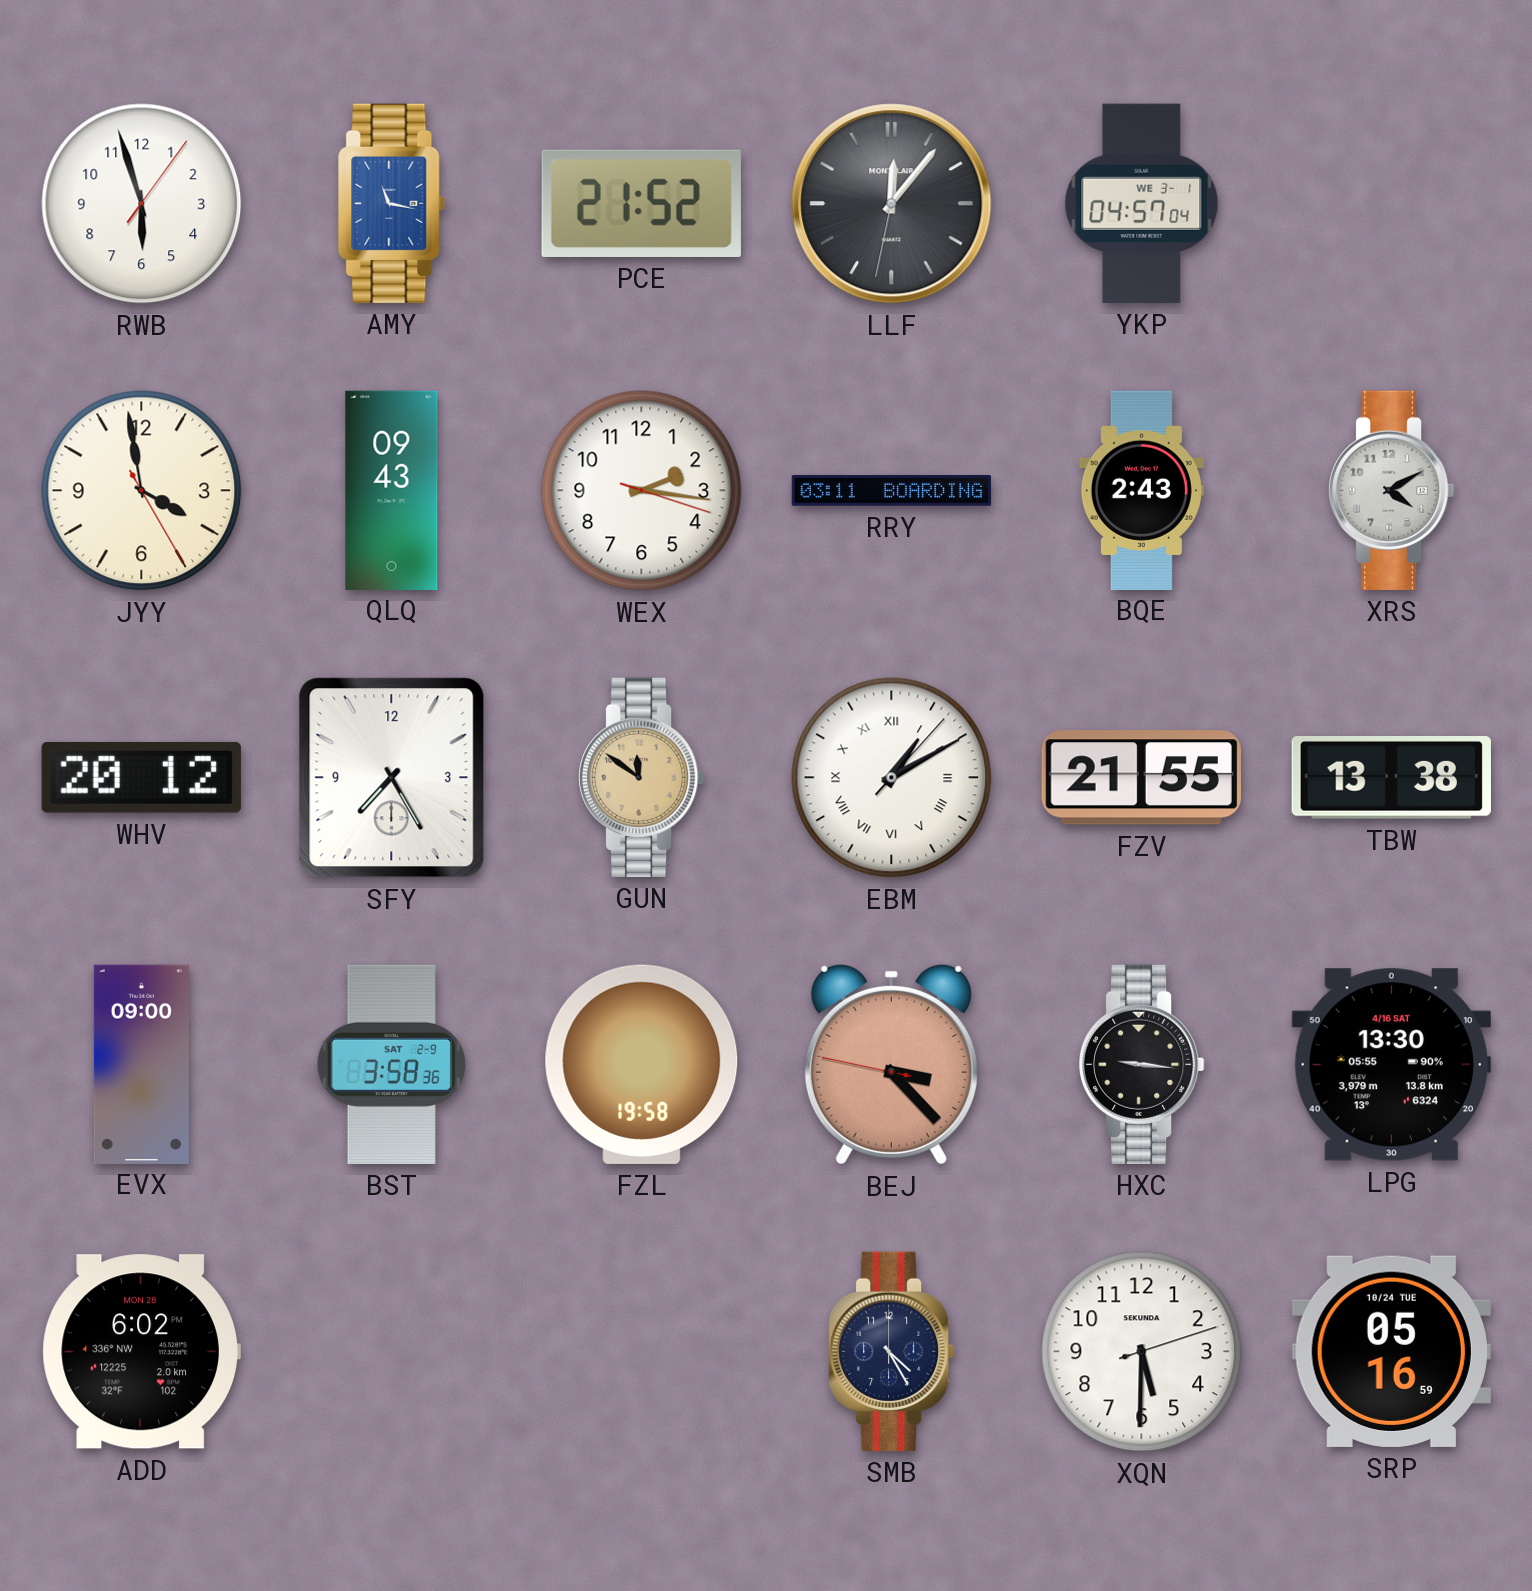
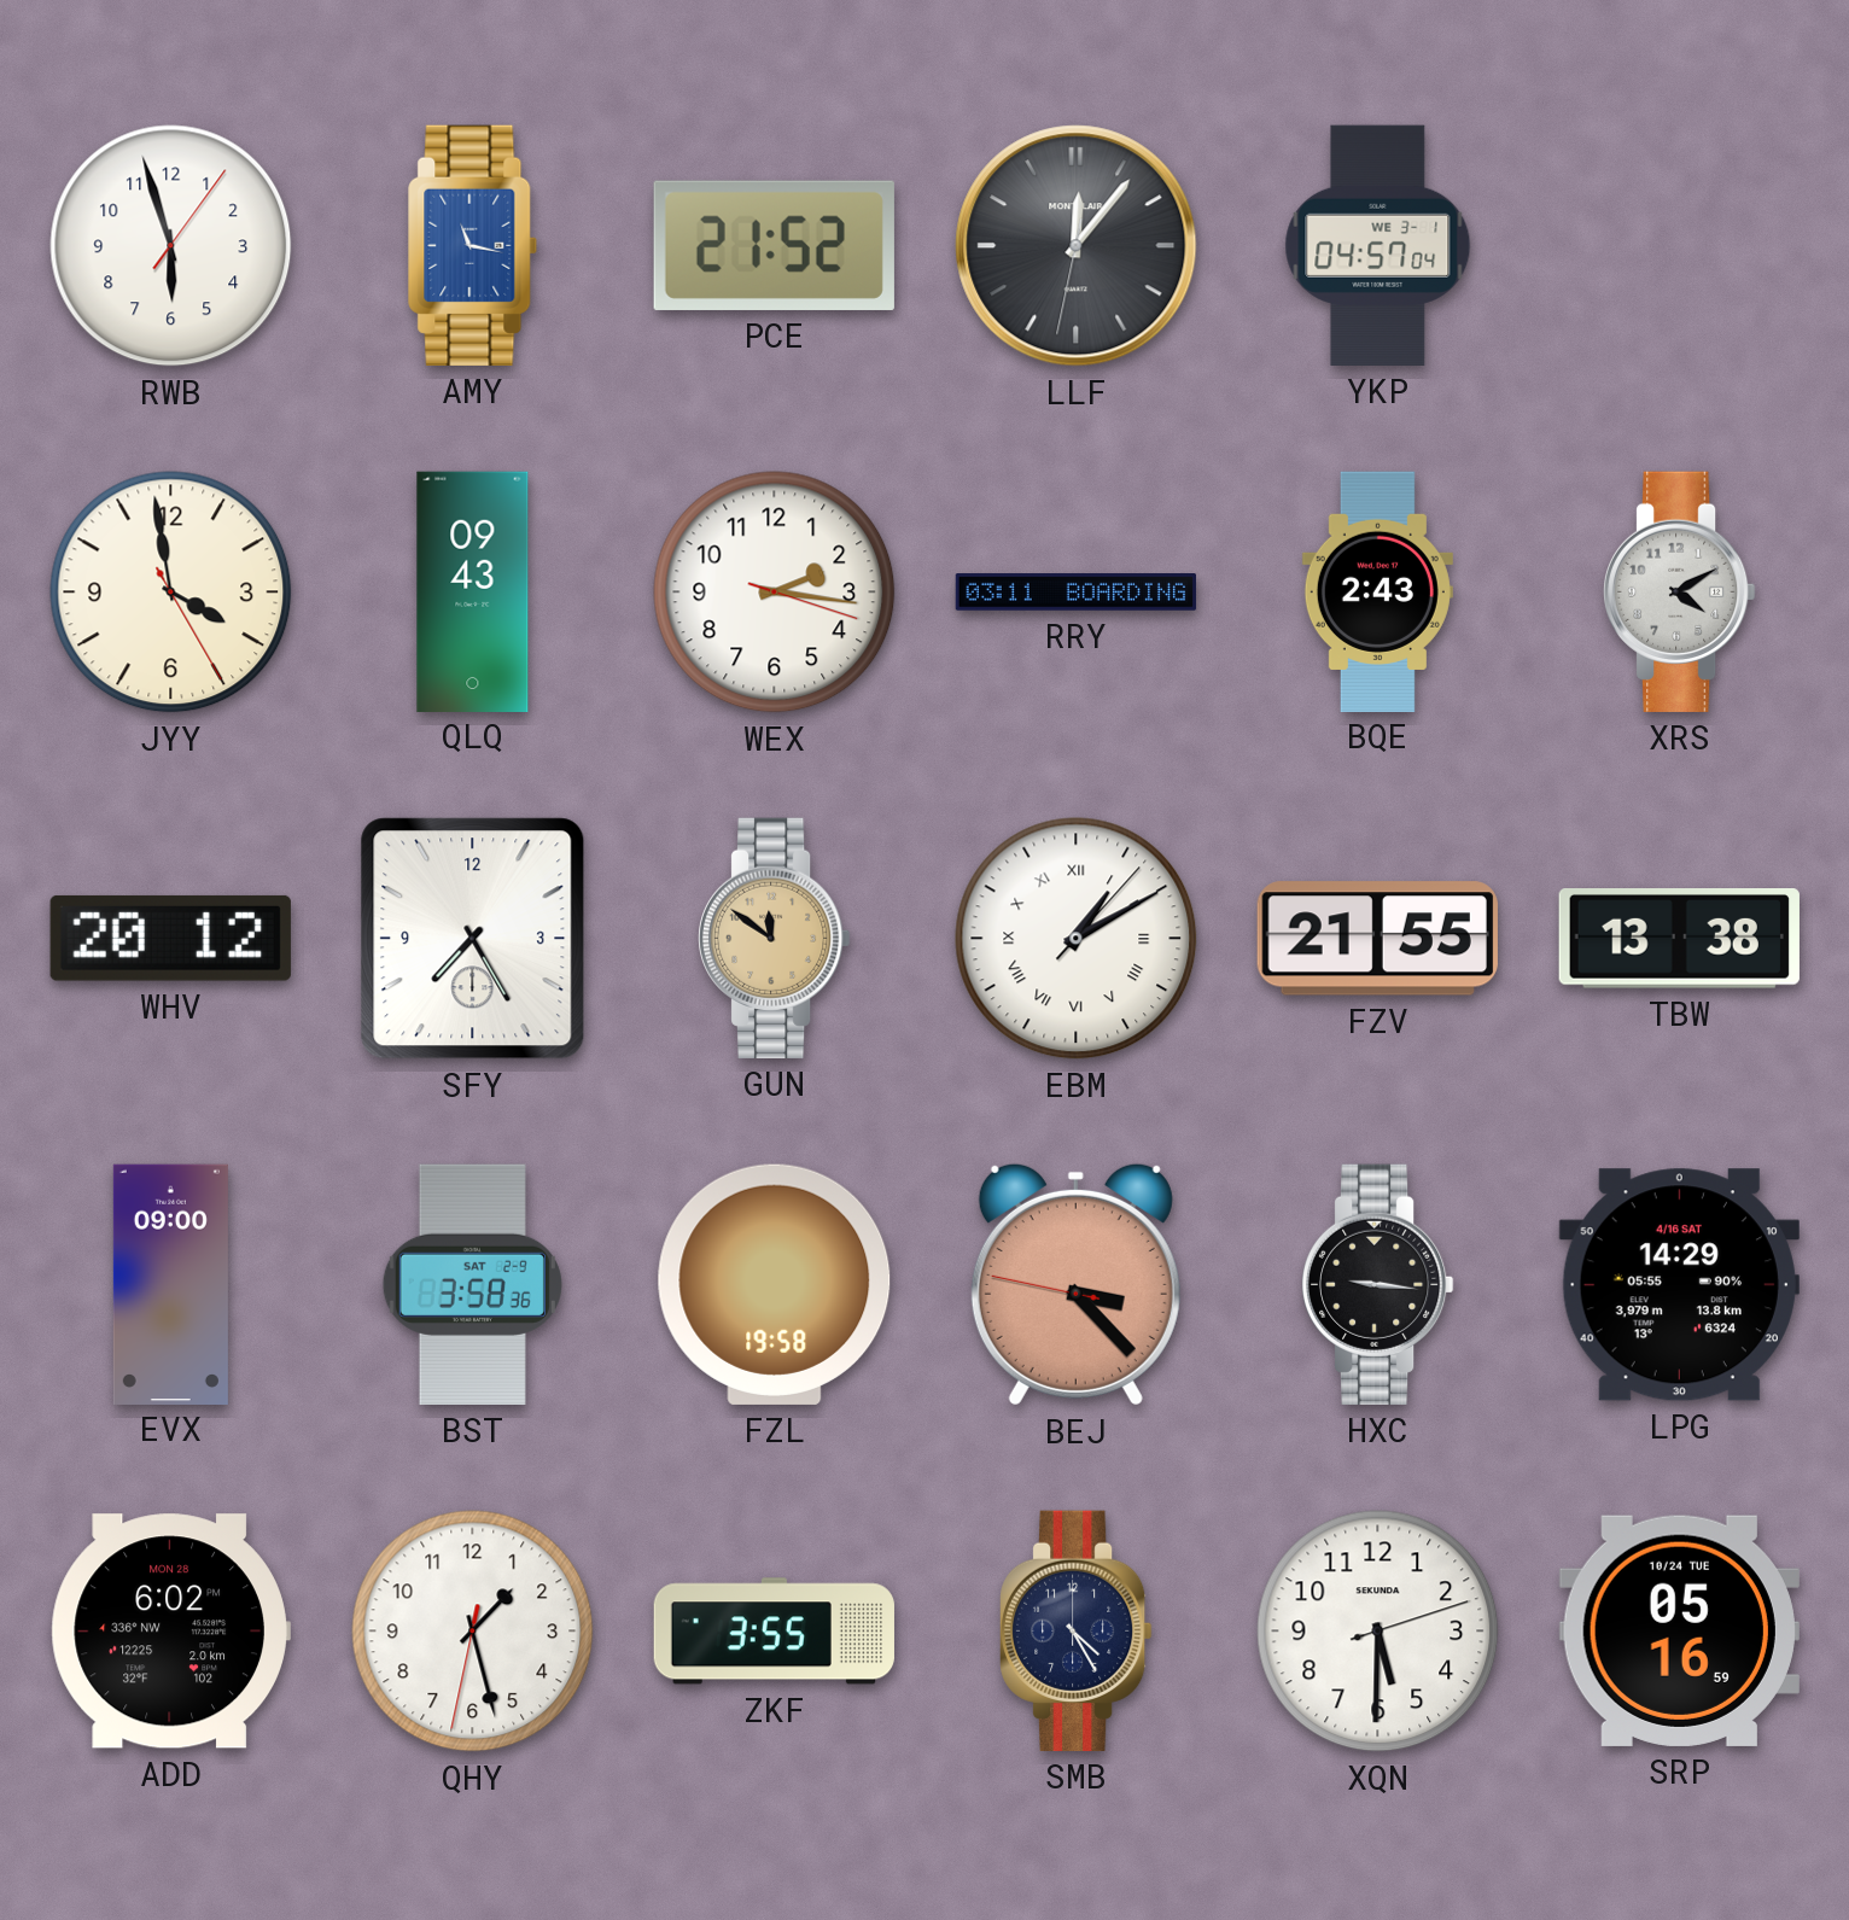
LPG: 13:30 -> 14:29
QHY: none -> 1:27
ZKF: none -> 3:55
